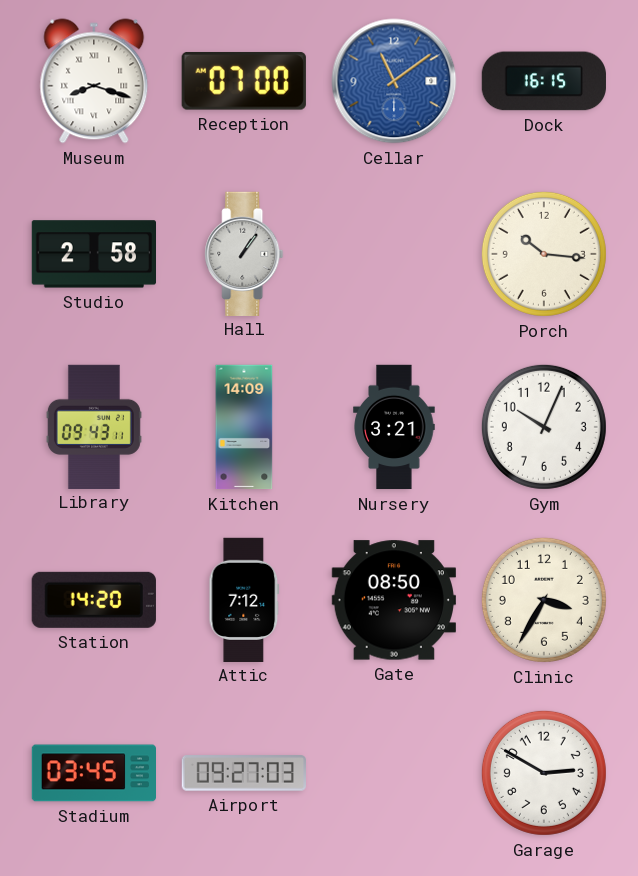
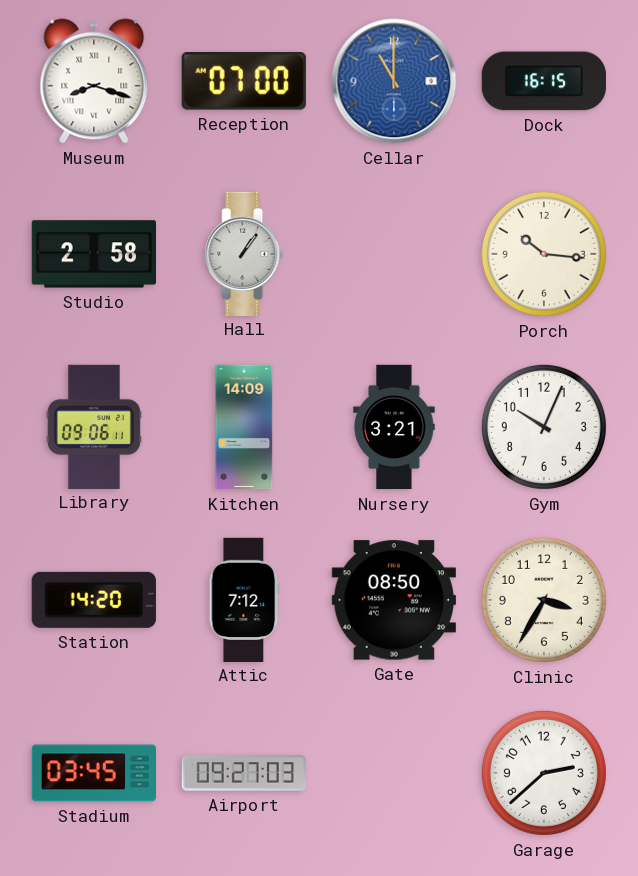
Cellar: 11:09 -> 11:00
Library: 09:43 -> 09:06
Garage: 2:50 -> 2:38
